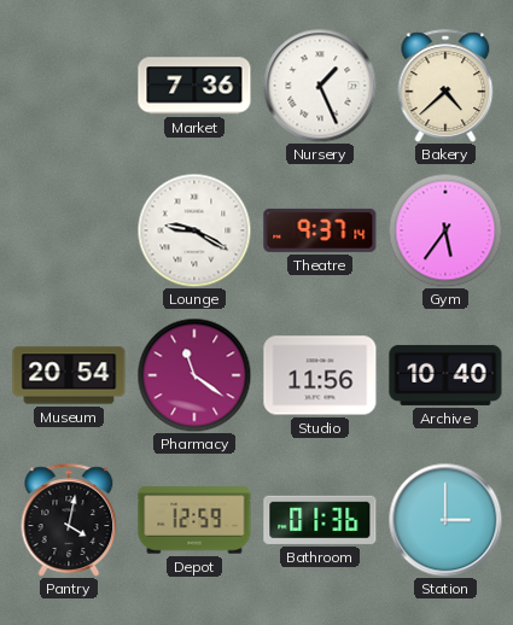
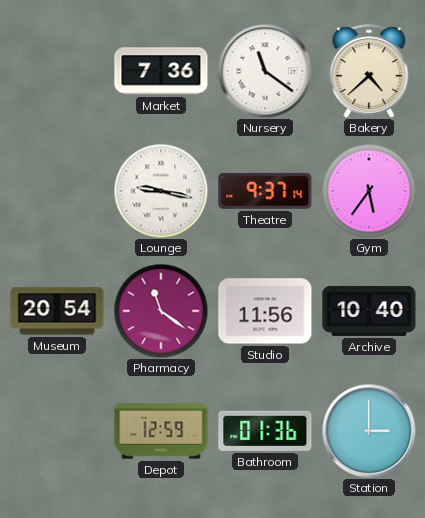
Nursery: 1:26 -> 11:21
Lounge: 9:20 -> 9:17
Pantry: 4:02 -> none
